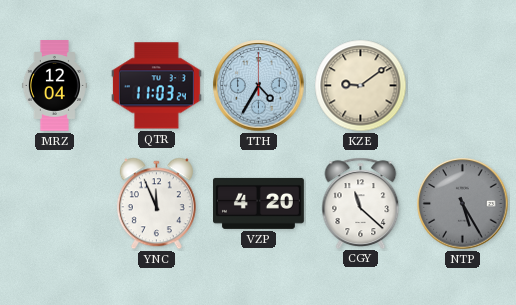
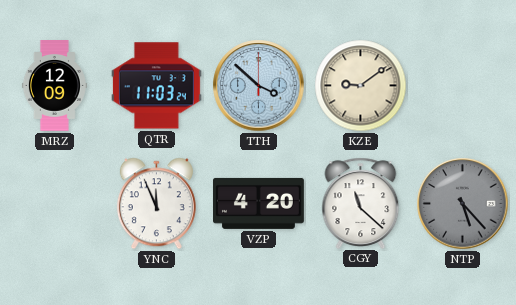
MRZ: 12:04 -> 12:09
TTH: 4:35 -> 3:52
NTP: 5:25 -> 5:23
